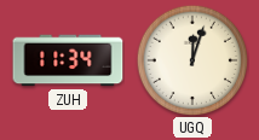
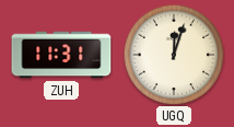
ZUH: 11:34 -> 11:31
